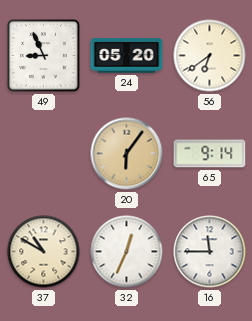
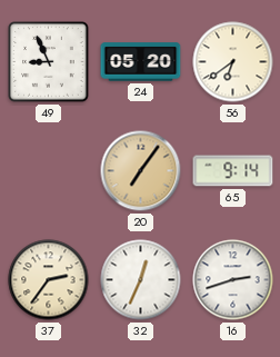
20: 6:06 -> 7:06
37: 10:50 -> 2:36
16: 11:45 -> 2:42
